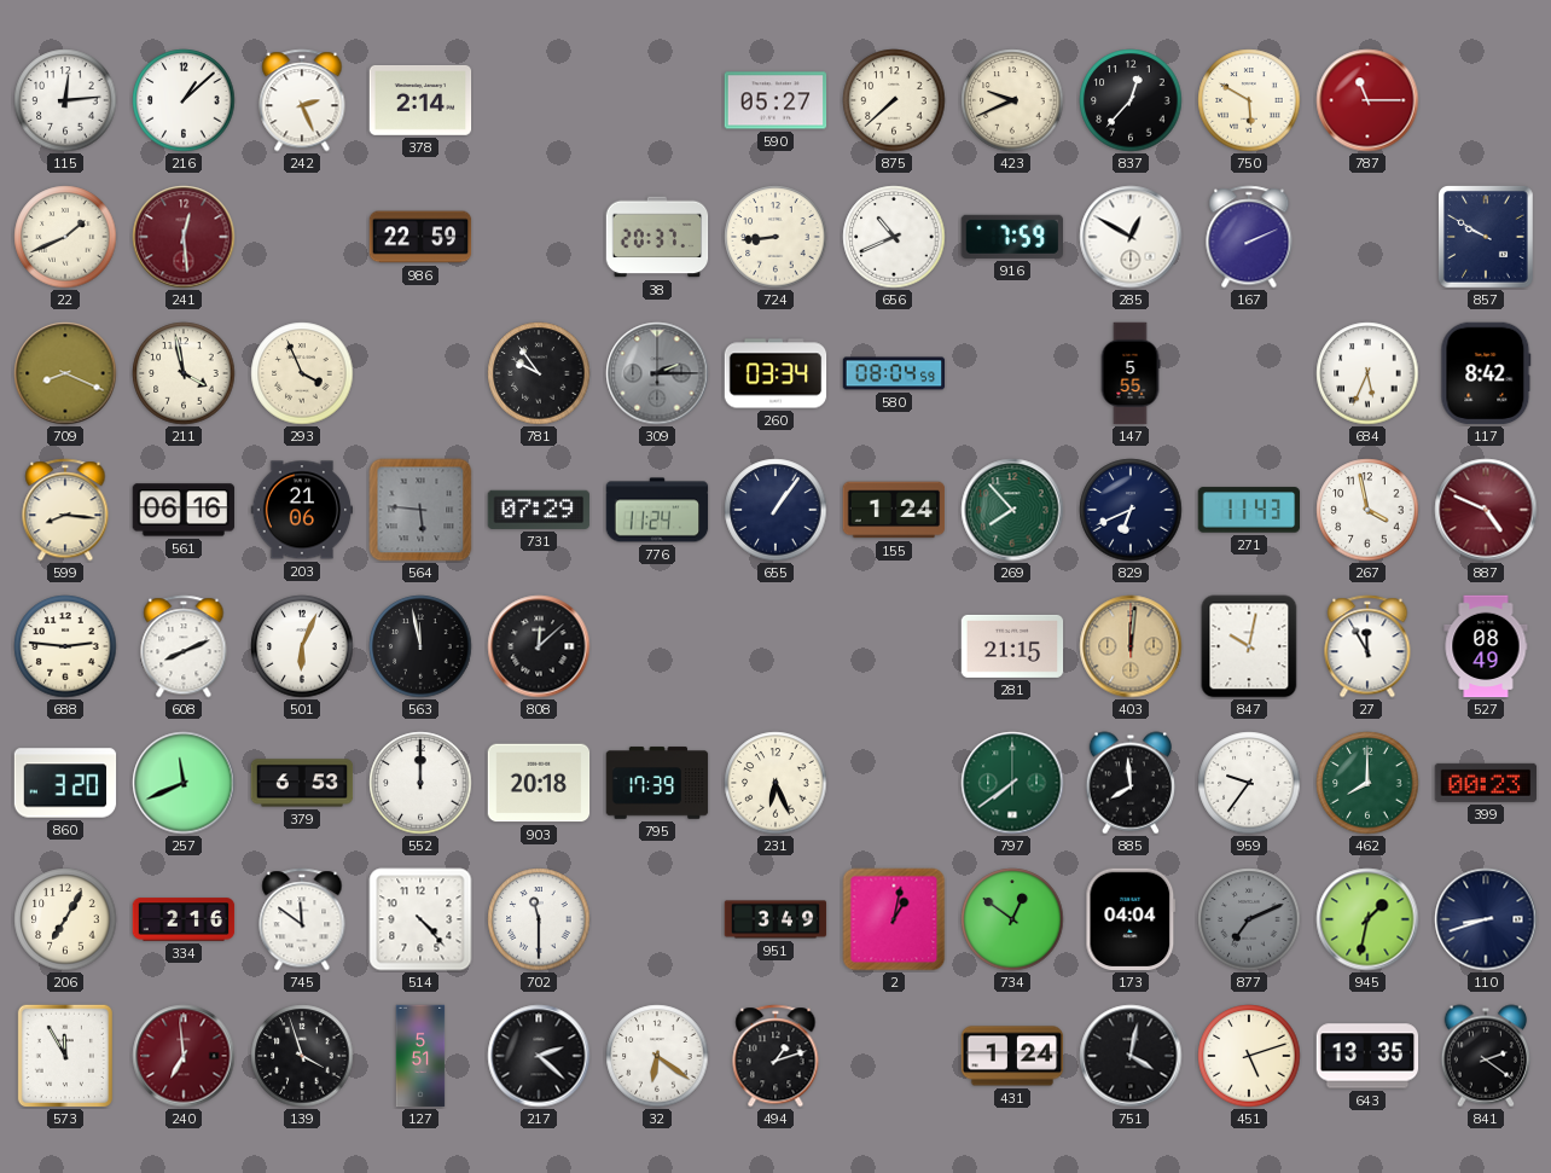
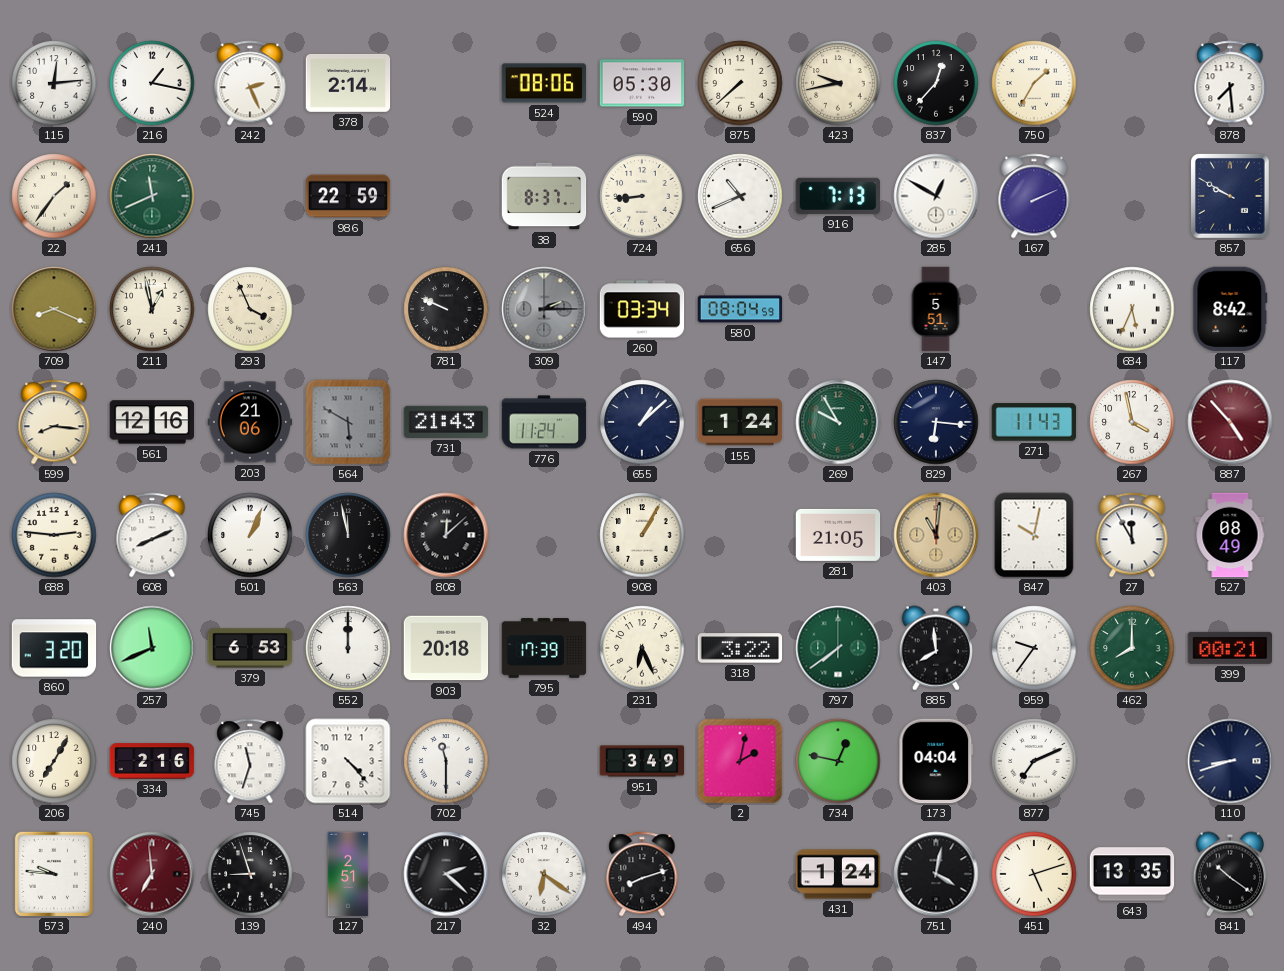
216: 1:08 -> 1:17
524: none -> 08:06
590: 05:27 -> 05:30
423: 9:41 -> 9:43
750: 5:50 -> 1:35
787: 11:15 -> none
878: none -> 7:29
22: 1:41 -> 1:36
241: 12:29 -> 11:41
241 dial: burgundy -> green
38: 20:37 -> 8:37
916: 7:59 -> 7:13
211: 3:58 -> 12:58
781: 9:54 -> 9:49
147: 5:55 -> 5:51
561: 06:16 -> 12:16
564: 5:46 -> 5:50
731: 07:29 -> 21:43
655: 1:06 -> 1:08
269: 7:53 -> 9:55
829: 6:41 -> 6:16
887: 4:49 -> 4:53
501: 6:04 -> 1:04
908: none -> 1:05
281: 21:15 -> 21:05
403: 12:01 -> 11:01
318: none -> 3:22
399: 00:23 -> 00:21
745: 11:51 -> 11:33
2: 1:02 -> 2:02
734: 12:51 -> 12:47
877 dial: grey -> white
945: 1:32 -> none
573: 11:55 -> 9:46
139: 3:57 -> 8:57
127: 5:51 -> 2:51
494: 1:12 -> 8:12
841: 2:21 -> 10:21
